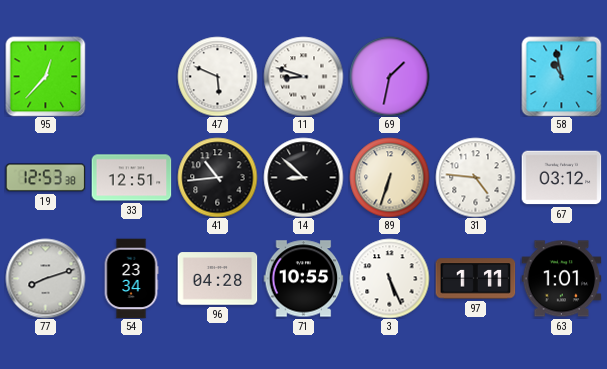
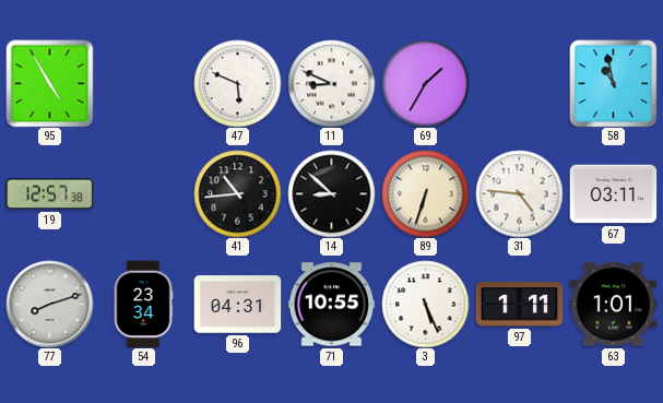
95: 12:37 -> 4:55
11: 8:48 -> 8:49
69: 1:32 -> 1:35
19: 12:53 -> 12:57
33: 12:51 -> none
67: 03:12 -> 03:11
96: 04:28 -> 04:31
